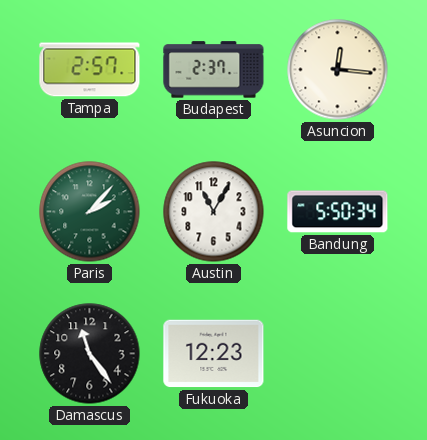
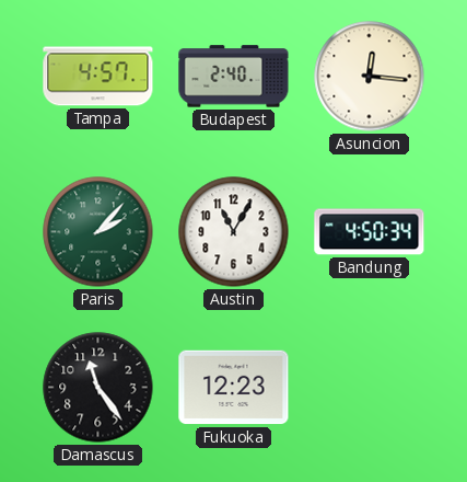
Tampa: 2:57 -> 4:57
Budapest: 2:37 -> 2:40
Bandung: 5:50 -> 4:50
